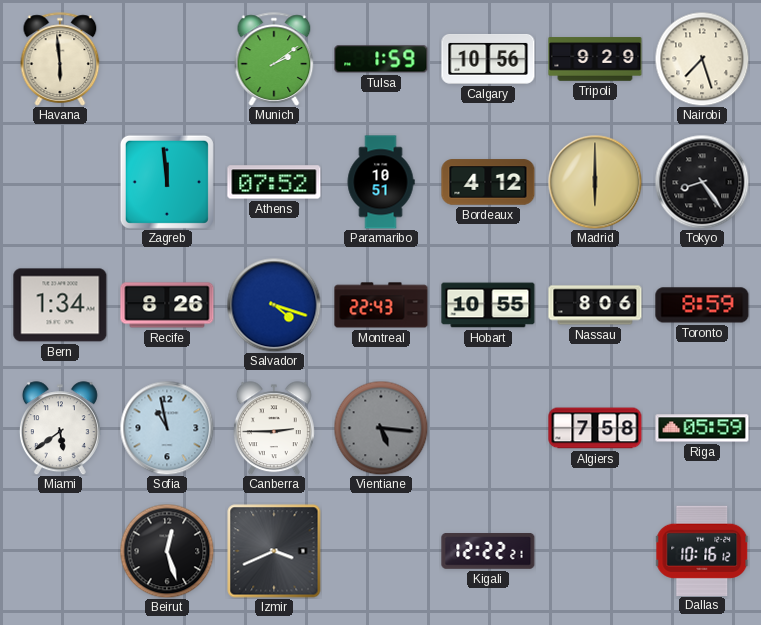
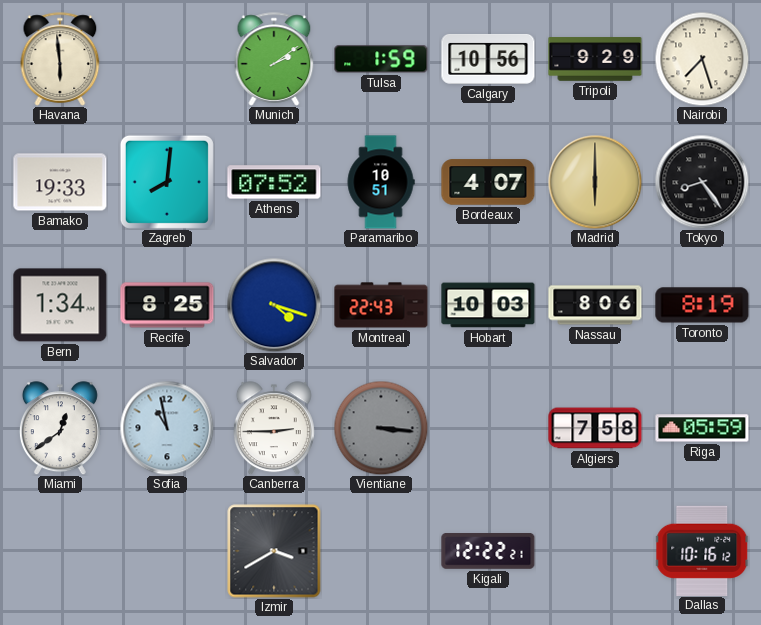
Bamako: none -> 19:33
Zagreb: 11:59 -> 8:01
Bordeaux: 4:12 -> 4:07
Recife: 8:26 -> 8:25
Hobart: 10:55 -> 10:03
Toronto: 8:59 -> 8:19
Miami: 5:39 -> 12:39
Vientiane: 5:16 -> 3:16
Beirut: 12:27 -> none
Izmir: 3:41 -> 3:40
